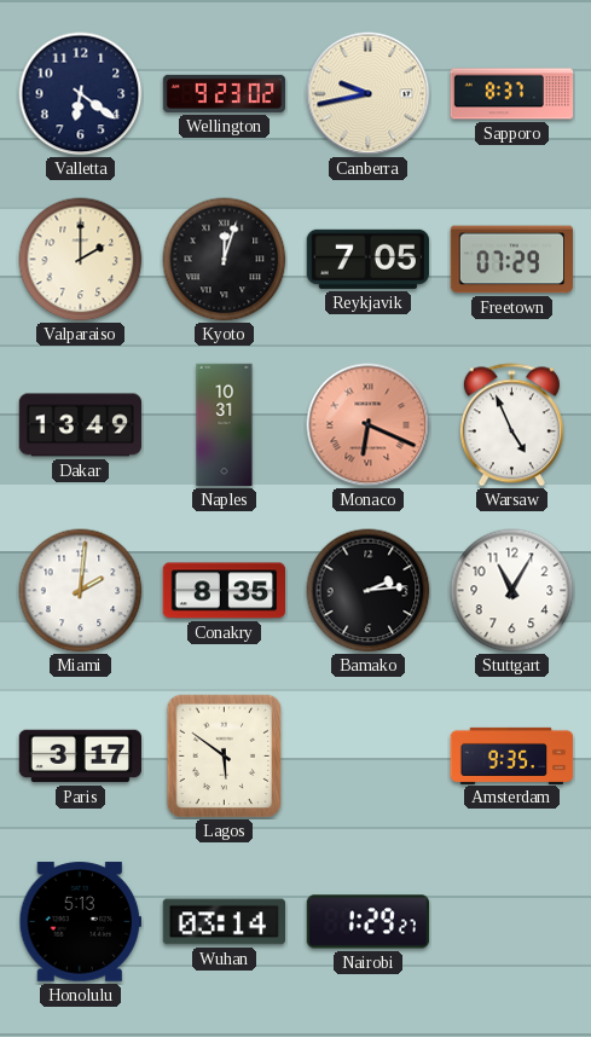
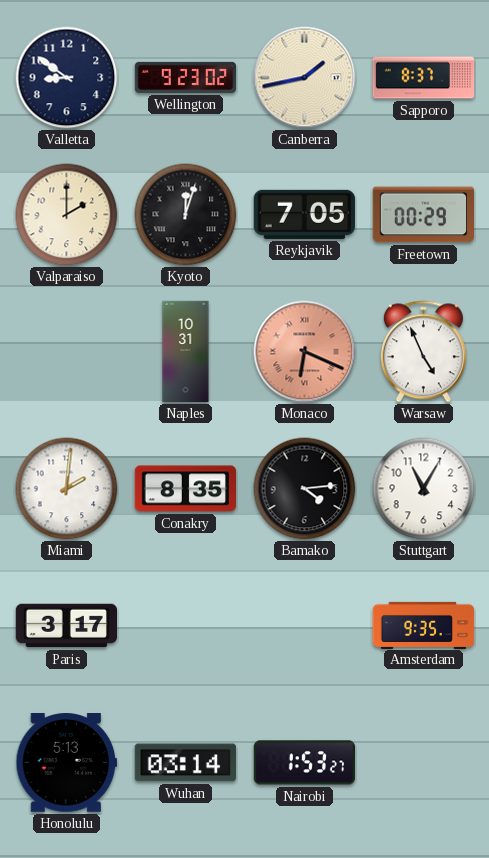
Valletta: 6:21 -> 8:51
Canberra: 9:43 -> 1:43
Freetown: 07:29 -> 00:29
Dakar: 13:49 -> none
Bamako: 2:14 -> 4:14
Lagos: 5:51 -> none
Nairobi: 1:29 -> 1:53
